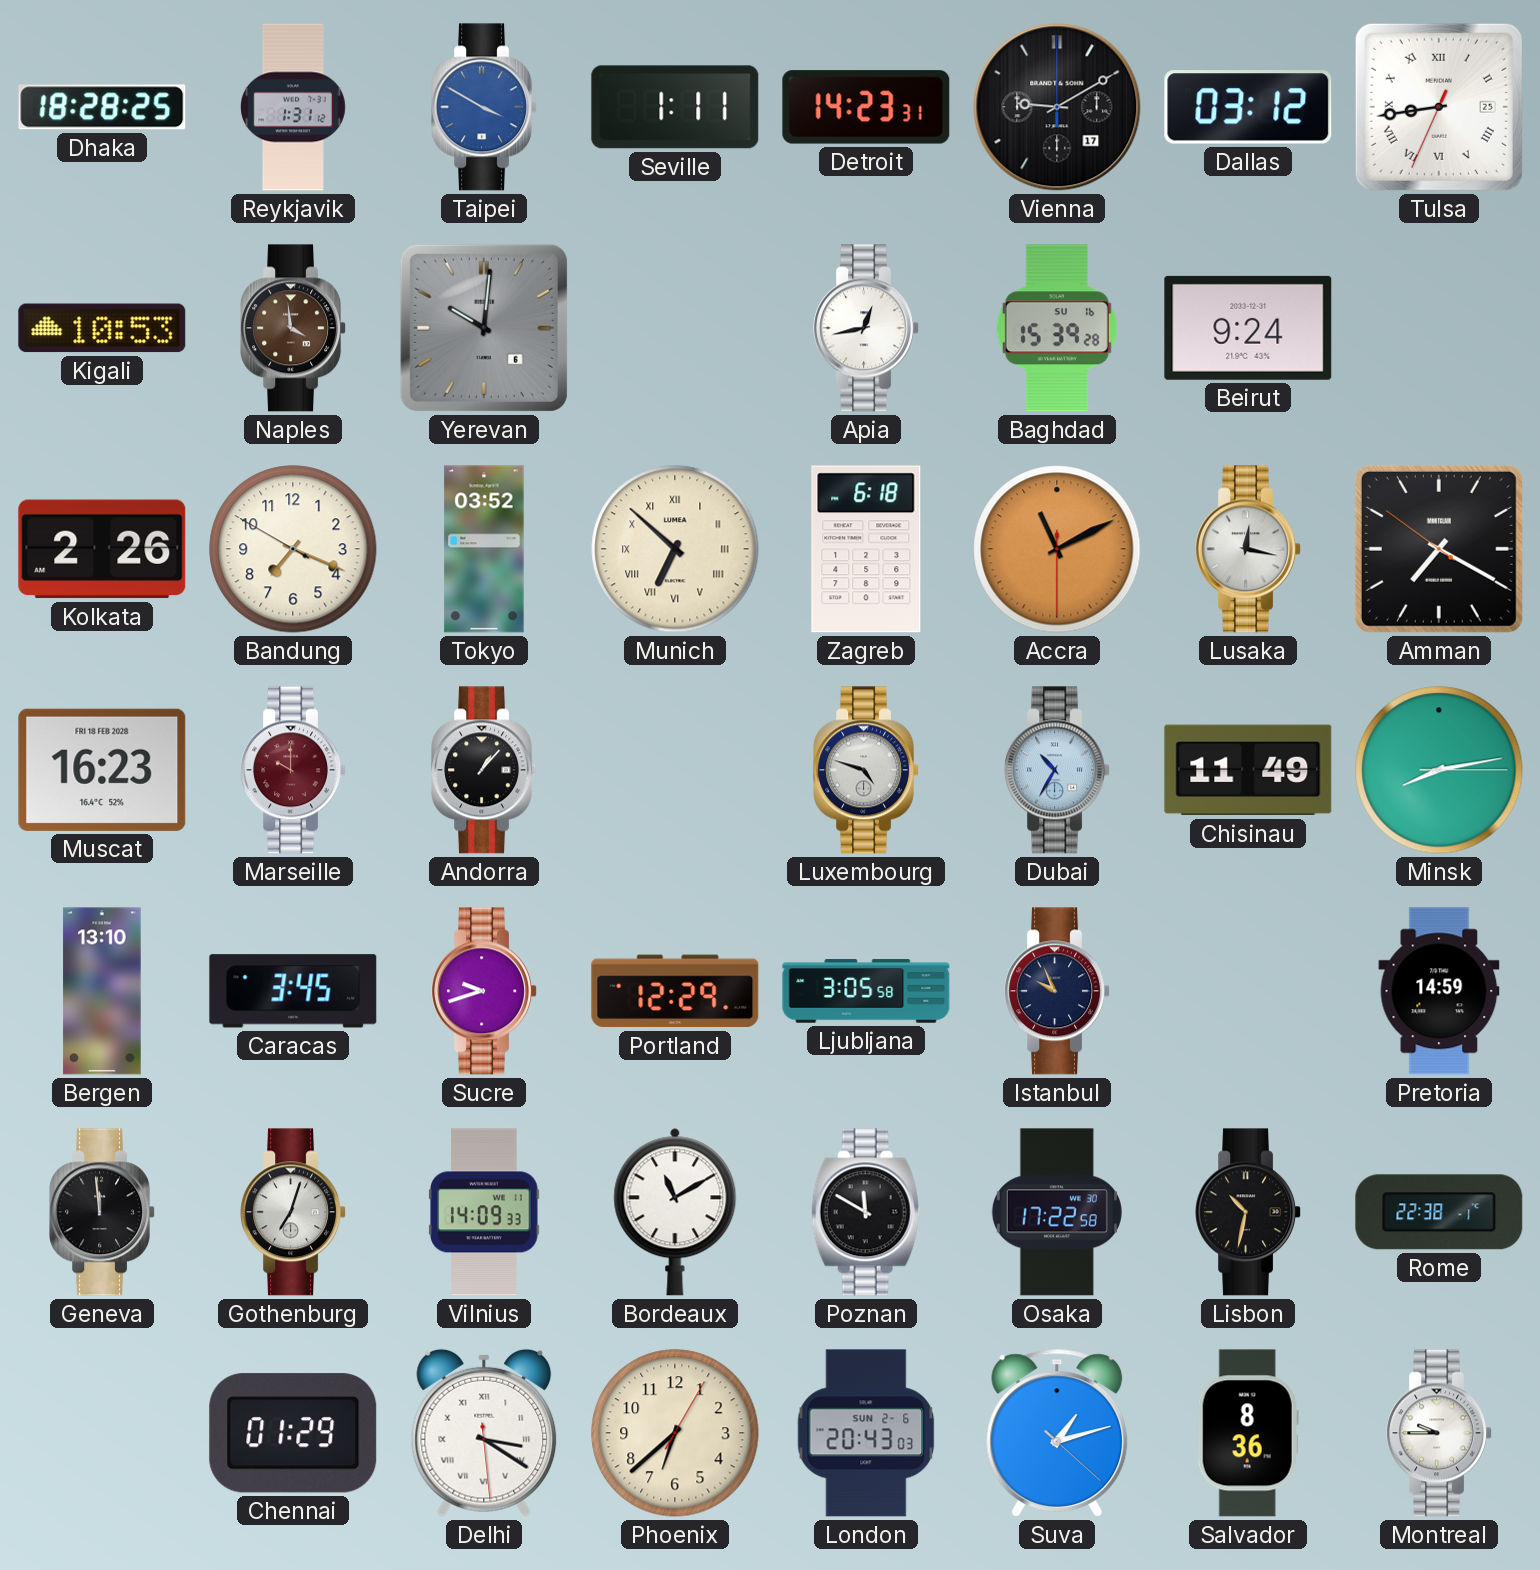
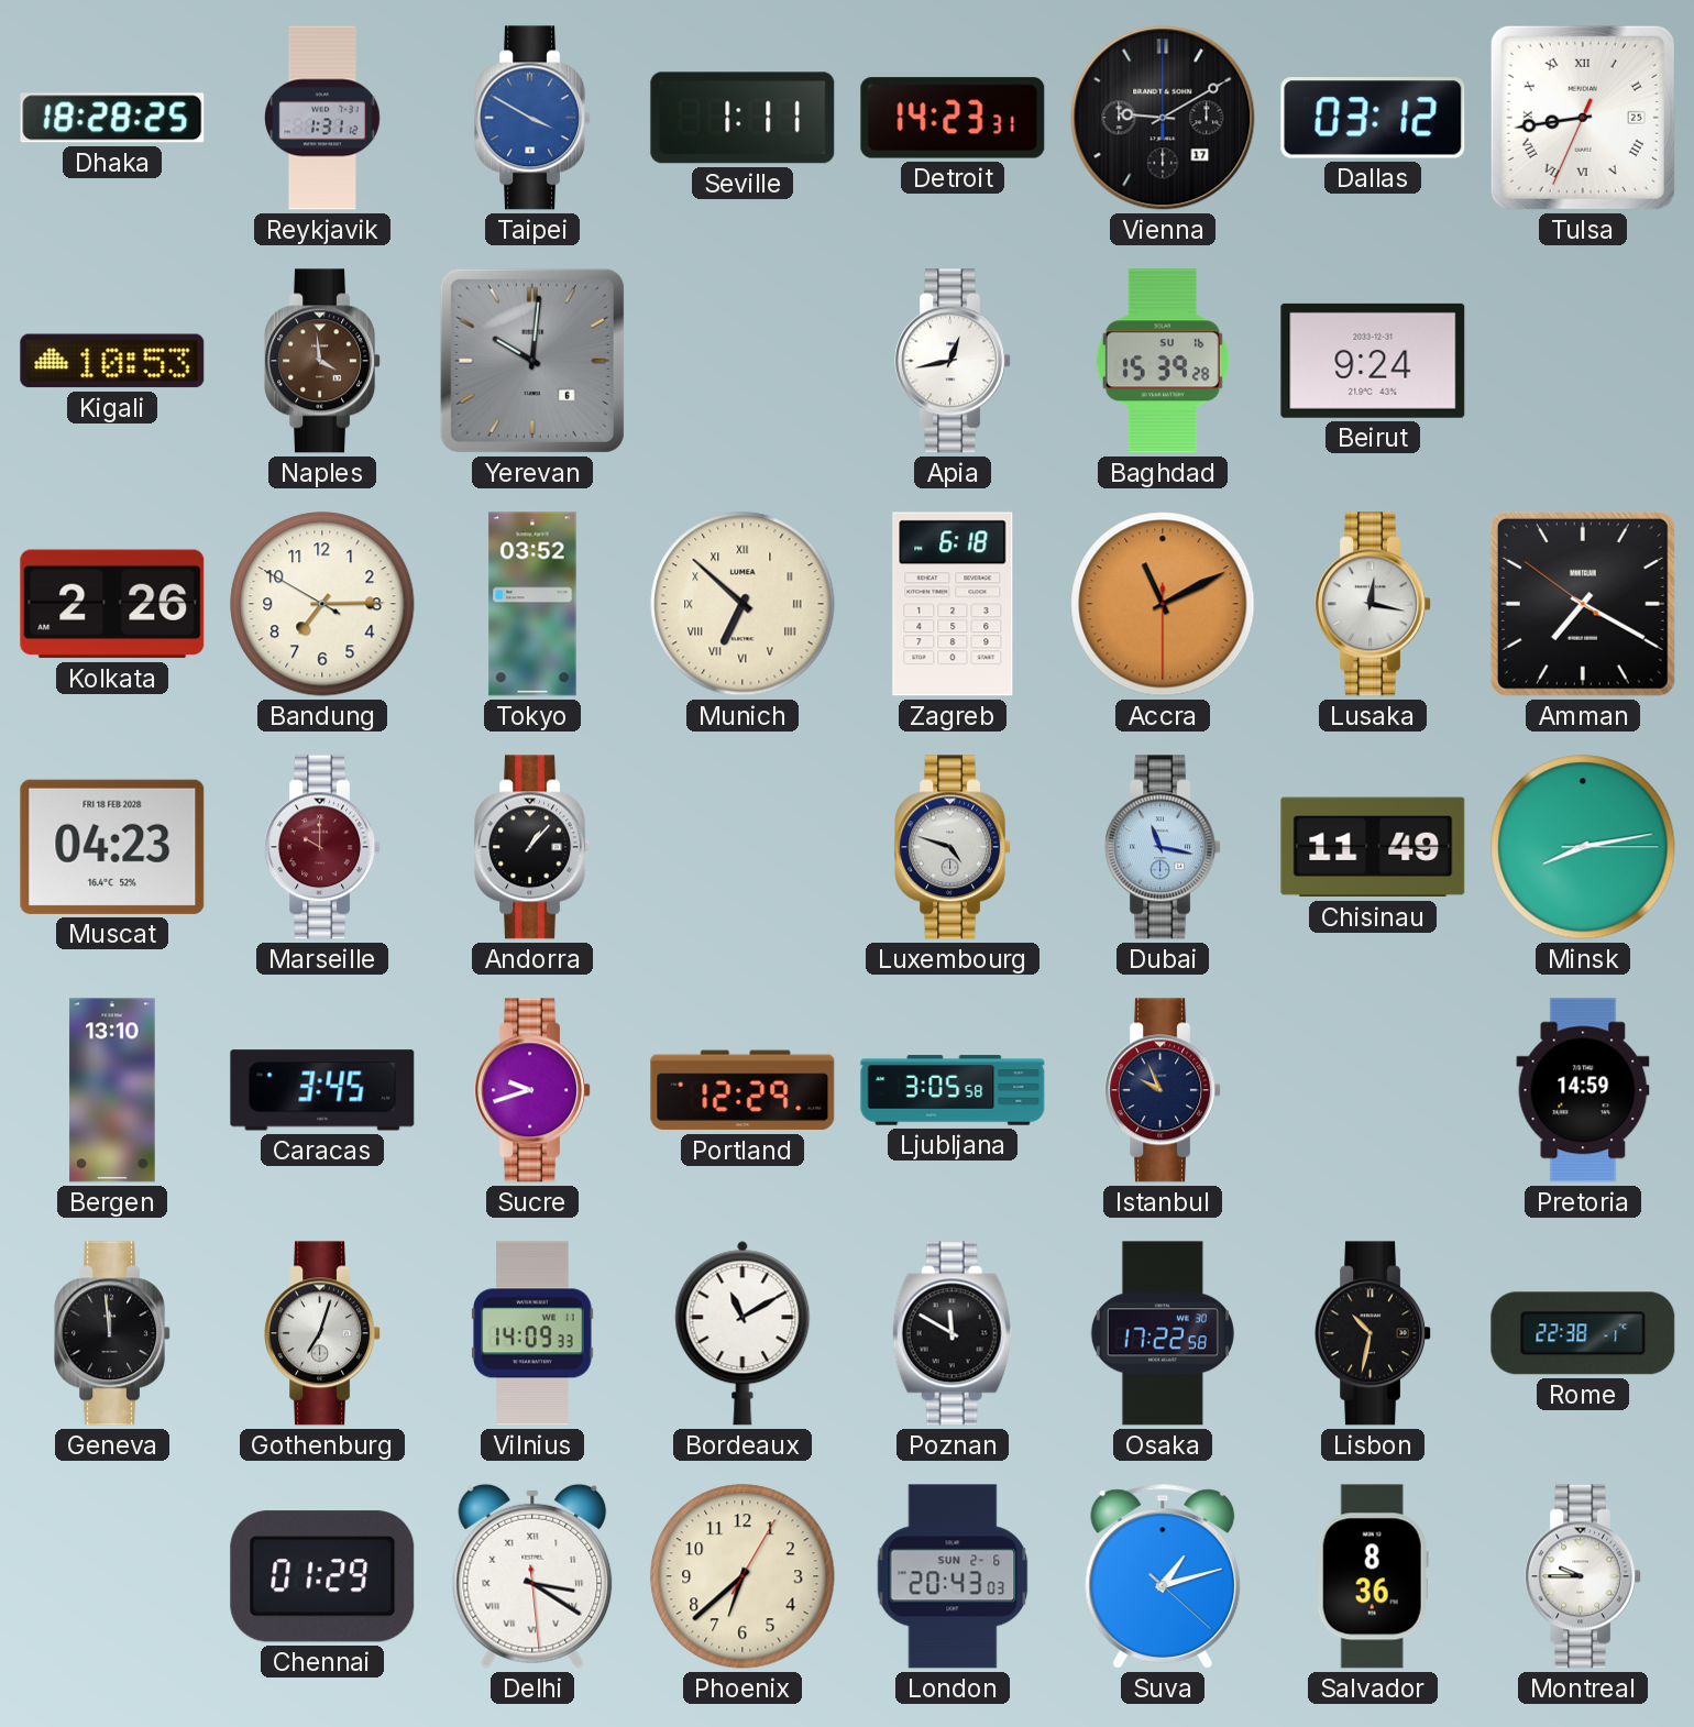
Bandung: 7:18 -> 7:14
Muscat: 16:23 -> 04:23
Dubai: 10:35 -> 11:17
